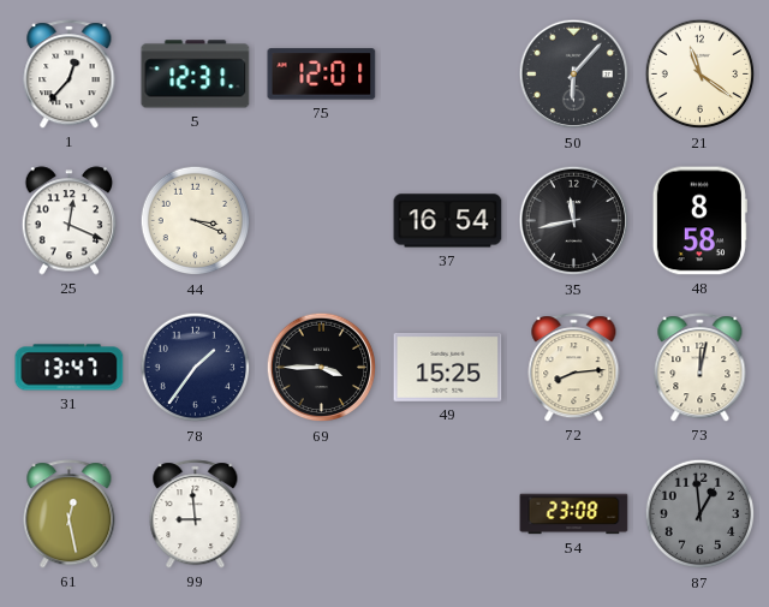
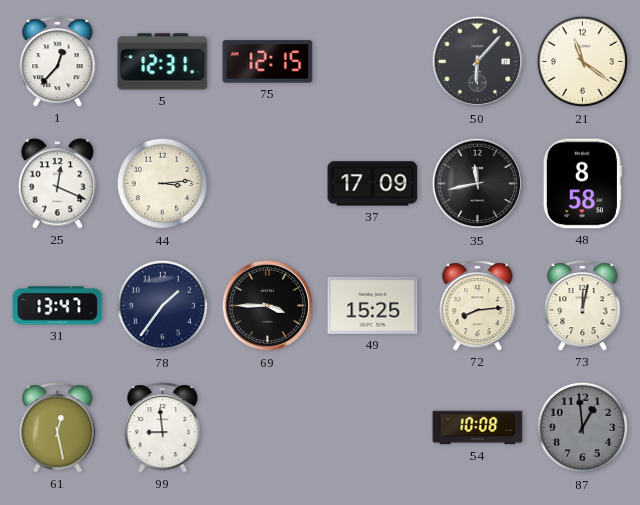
75: 12:01 -> 12:15
44: 3:19 -> 3:14
37: 16:54 -> 17:09
54: 23:08 -> 10:08
